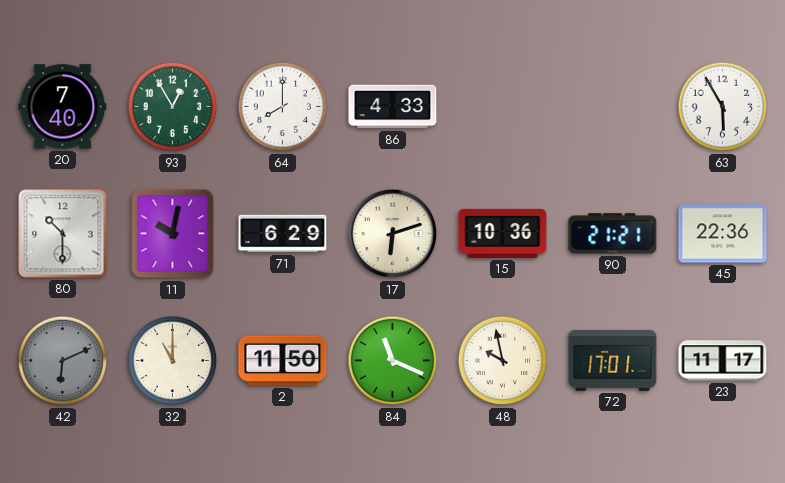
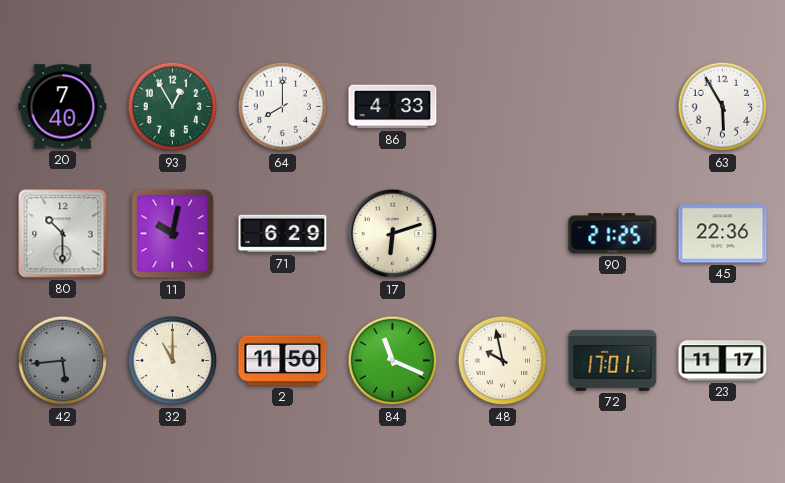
15: 10:36 -> none
90: 21:21 -> 21:25
42: 6:11 -> 5:44
